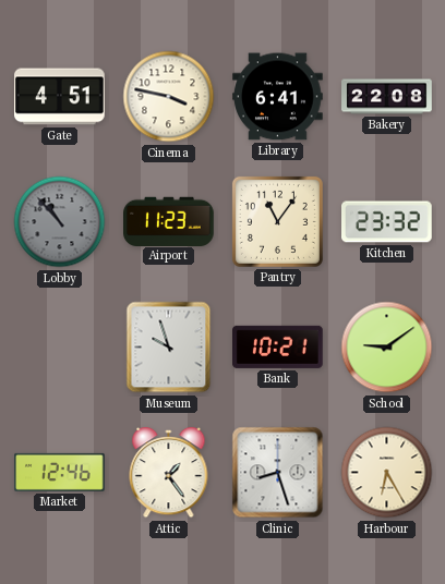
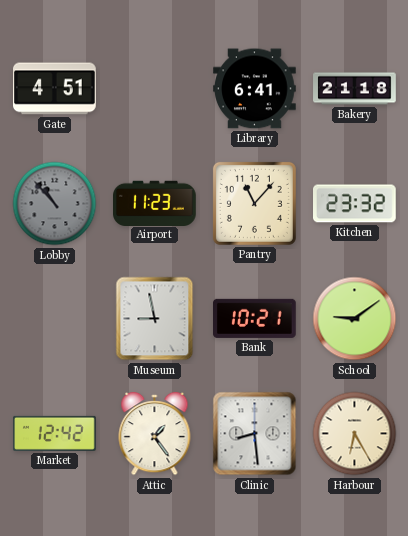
Cinema: 3:47 -> none
Bakery: 22:08 -> 21:18
Pantry: 11:06 -> 11:07
Museum: 9:57 -> 8:58
Market: 12:46 -> 12:42
Clinic: 8:27 -> 8:29
